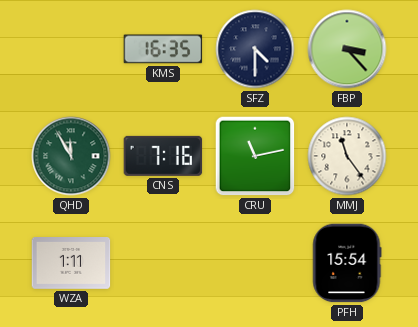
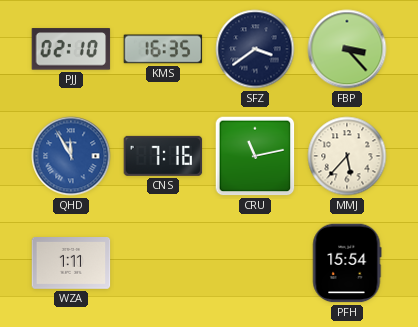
PJJ: none -> 02:10
SFZ: 4:30 -> 3:39
QHD dial: green -> blue
MMJ: 11:24 -> 5:37
